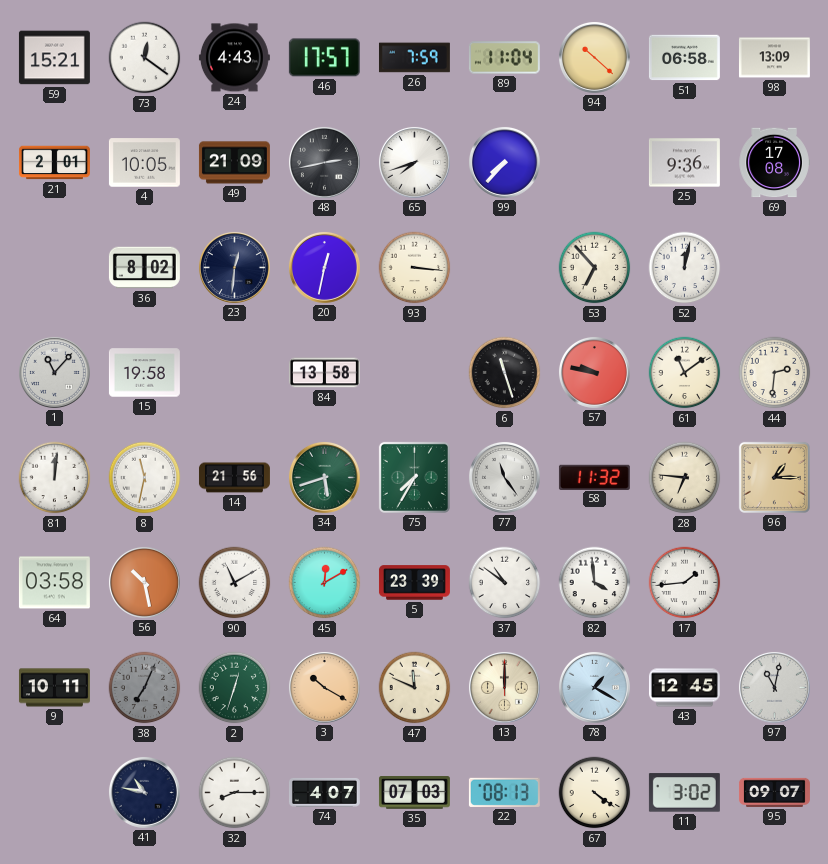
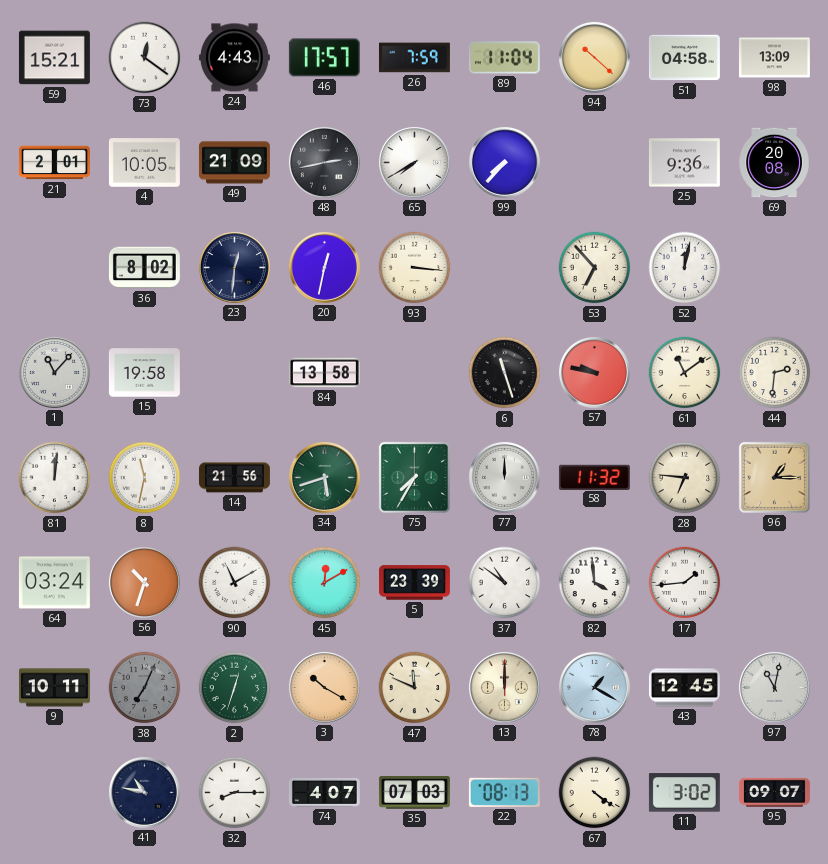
51: 06:58 -> 04:58
65: 7:42 -> 7:40
69: 17:08 -> 20:08
77: 11:24 -> 12:00
64: 03:58 -> 03:24
56: 10:28 -> 10:33
